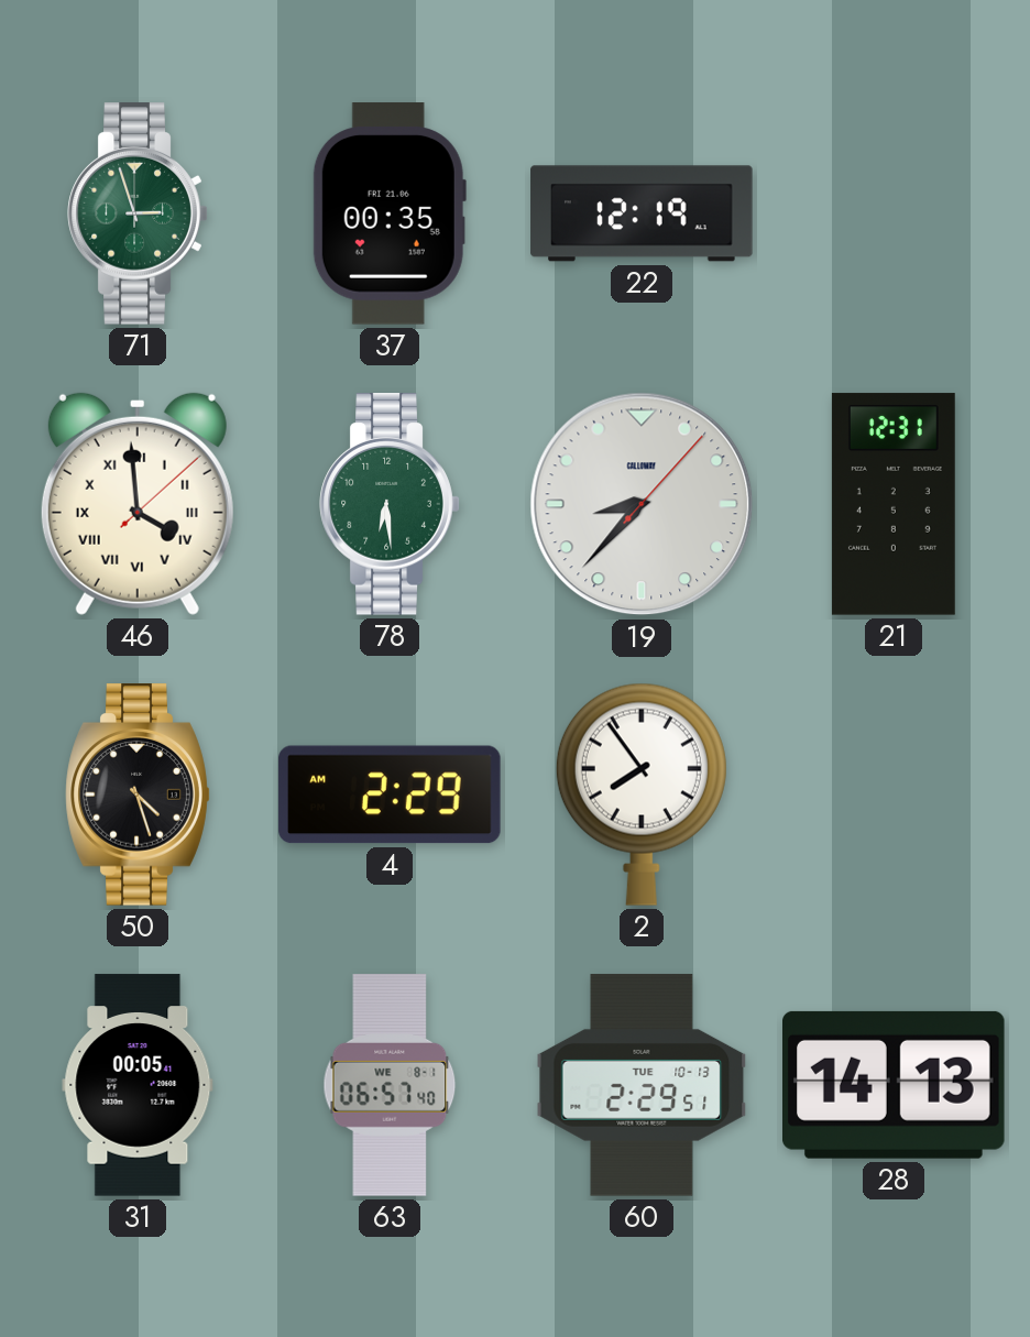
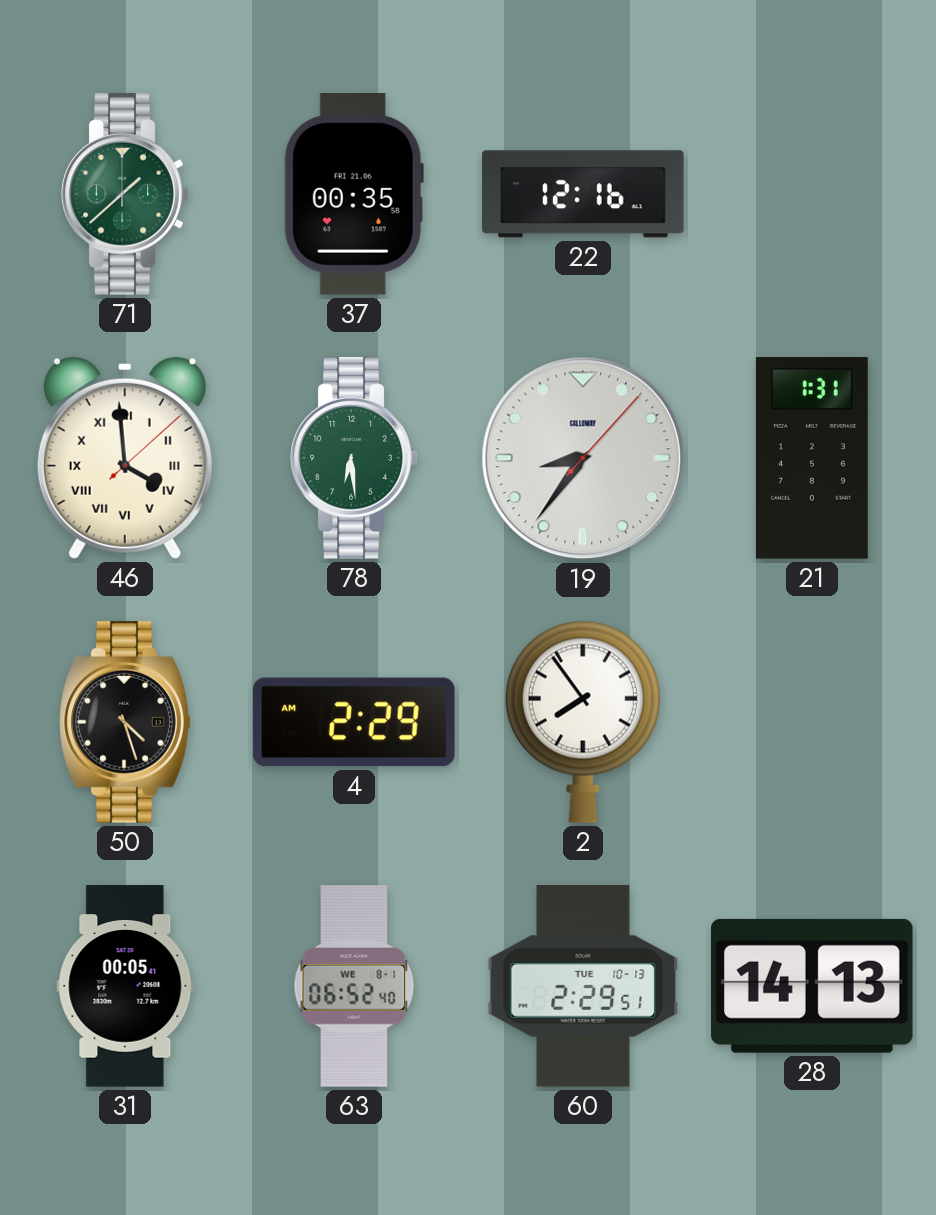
71: 2:57 -> 1:38
22: 12:19 -> 12:16
19: 8:37 -> 8:36
21: 12:31 -> 1:31
63: 06:57 -> 06:52
